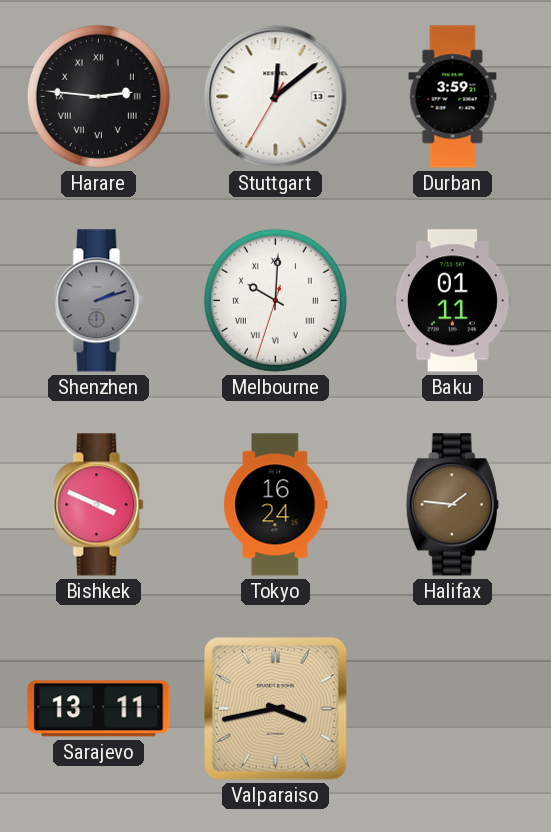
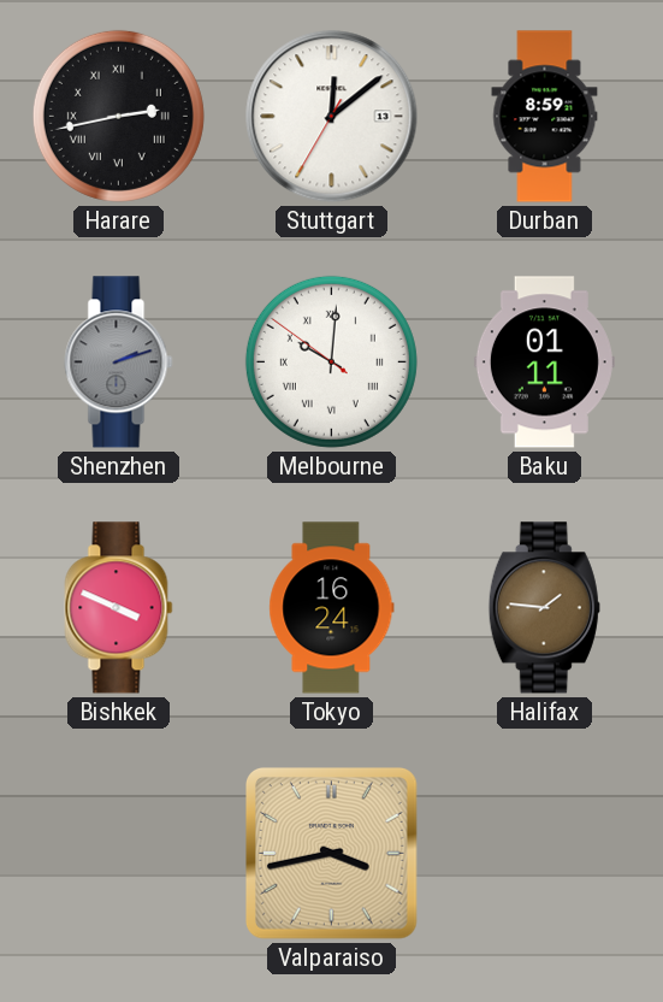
Harare: 2:46 -> 2:43
Durban: 3:59 -> 8:59
Melbourne: 10:00:33 -> 10:00:51
Sarajevo: 13:11 -> none
